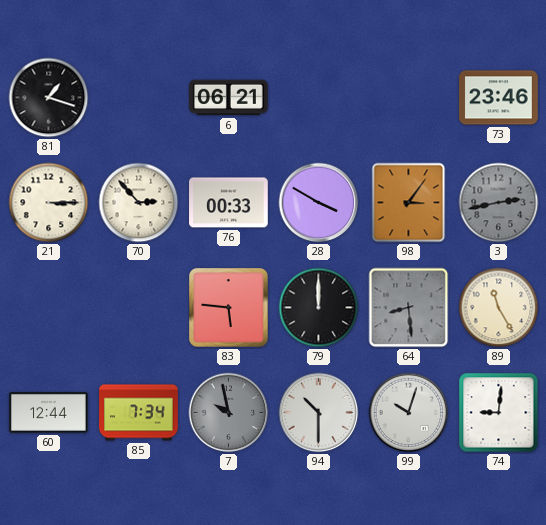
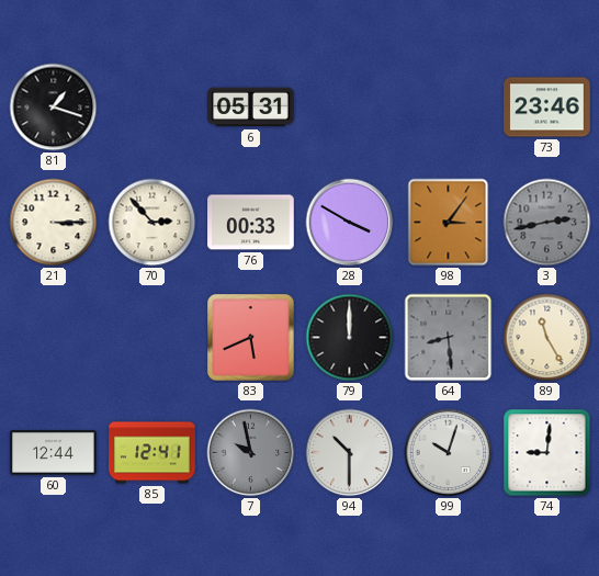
6: 06:21 -> 05:31
83: 5:46 -> 5:41
85: 7:34 -> 12:41
